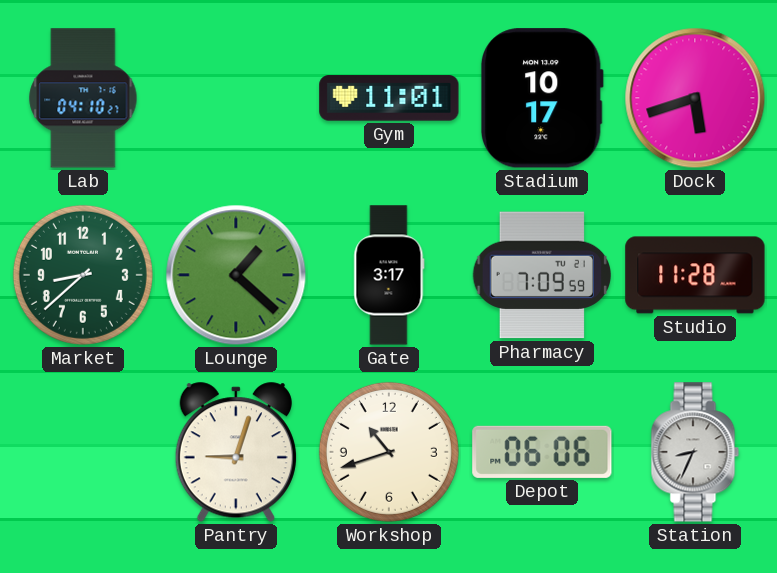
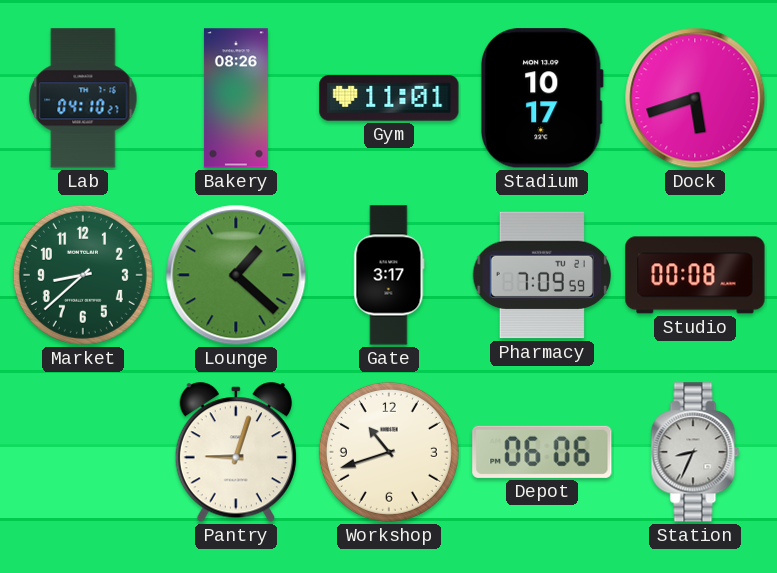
Bakery: none -> 08:26
Studio: 11:28 -> 00:08
